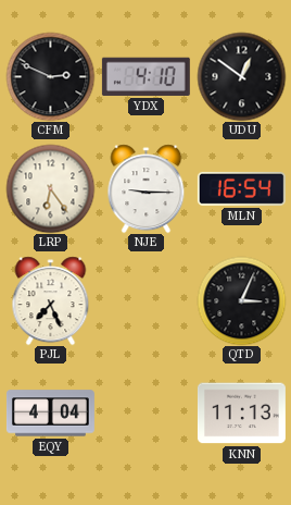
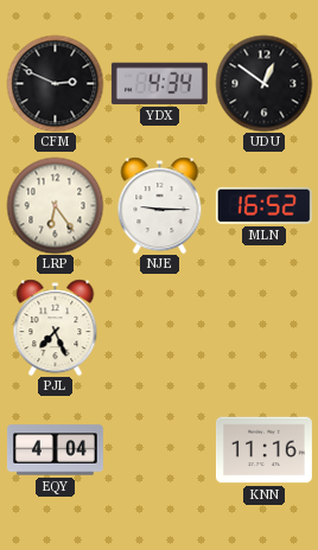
YDX: 4:10 -> 4:34
MLN: 16:54 -> 16:52
QTD: 3:04 -> none
KNN: 11:13 -> 11:16
